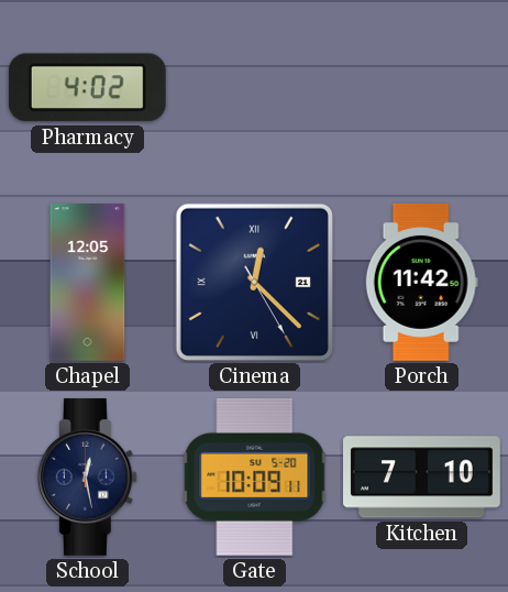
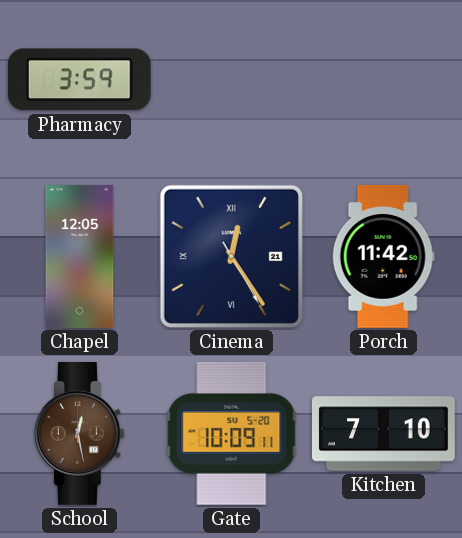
Pharmacy: 4:02 -> 3:59
Cinema: 12:22 -> 12:24
School dial: navy -> brown
